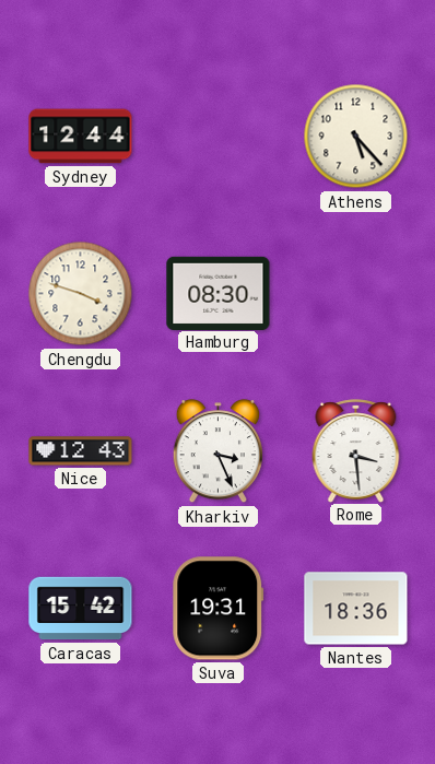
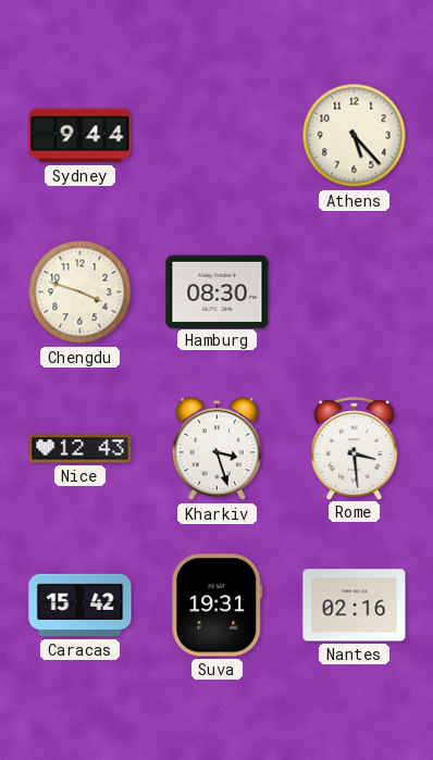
Sydney: 12:44 -> 9:44
Kharkiv: 3:26 -> 3:27
Nantes: 18:36 -> 02:16
